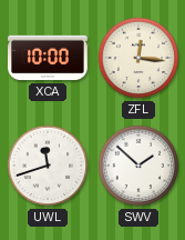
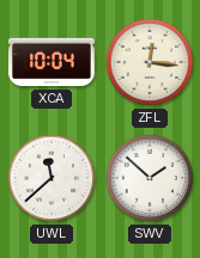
XCA: 10:00 -> 10:04
UWL: 11:42 -> 11:38
